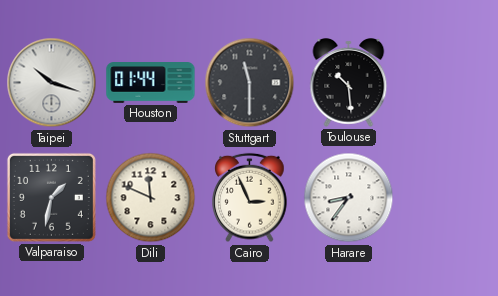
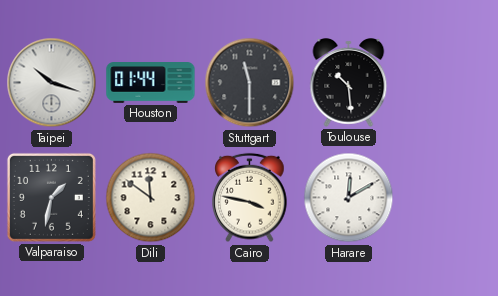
Dili: 11:49 -> 11:51
Cairo: 2:56 -> 3:47
Harare: 8:36 -> 12:10
